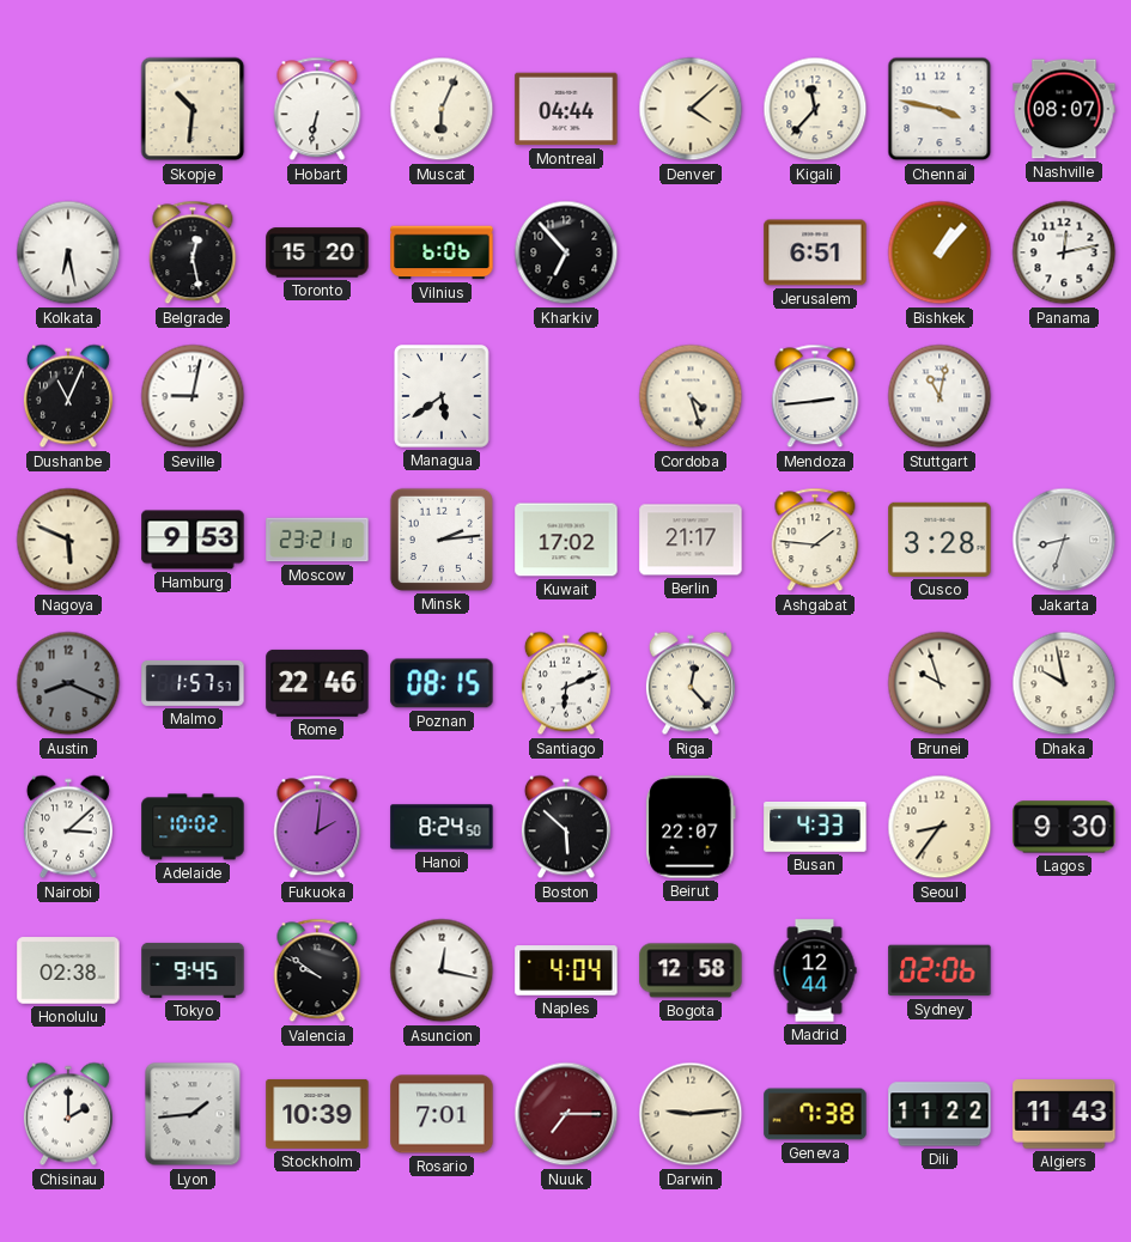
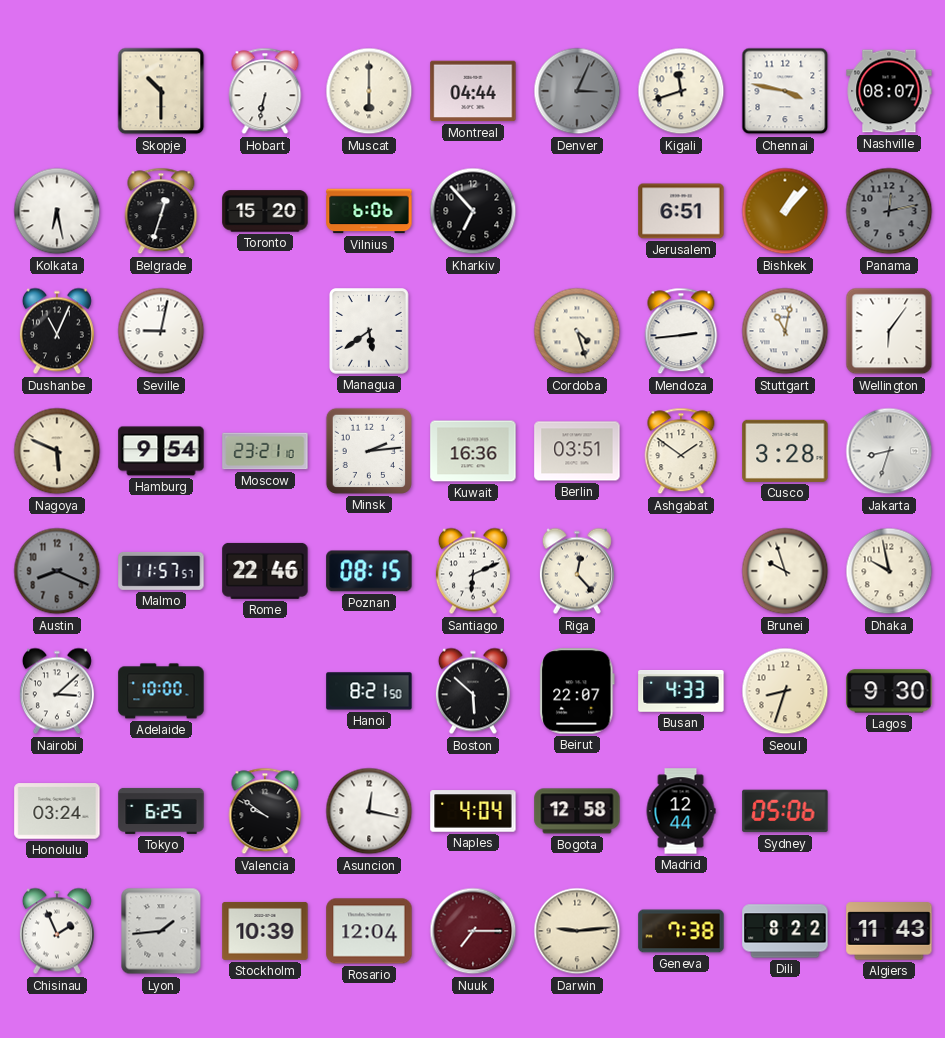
Skopje: 10:31 -> 10:30
Muscat: 6:04 -> 6:00
Denver: 4:08 -> 3:04
Denver dial: cream -> grey
Kigali: 11:37 -> 11:42
Belgrade: 12:28 -> 12:33
Panama dial: white -> grey
Wellington: none -> 6:06
Hamburg: 9:53 -> 9:54
Kuwait: 17:02 -> 16:36
Berlin: 21:17 -> 03:51
Ashgabat: 1:46 -> 1:51
Malmo: 1:57 -> 11:57
Adelaide: 10:02 -> 10:00
Fukuoka: 2:01 -> none
Hanoi: 8:24 -> 8:21
Seoul: 8:36 -> 8:33
Honolulu: 02:38 -> 03:24
Tokyo: 9:45 -> 6:25
Sydney: 02:06 -> 05:06
Chisinau: 2:00 -> 1:56
Rosario: 7:01 -> 12:04
Dili: 11:22 -> 8:22
